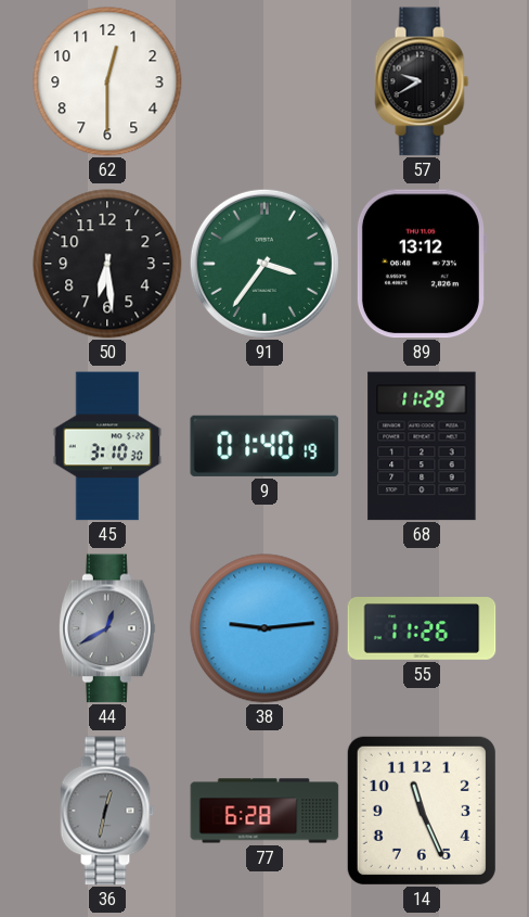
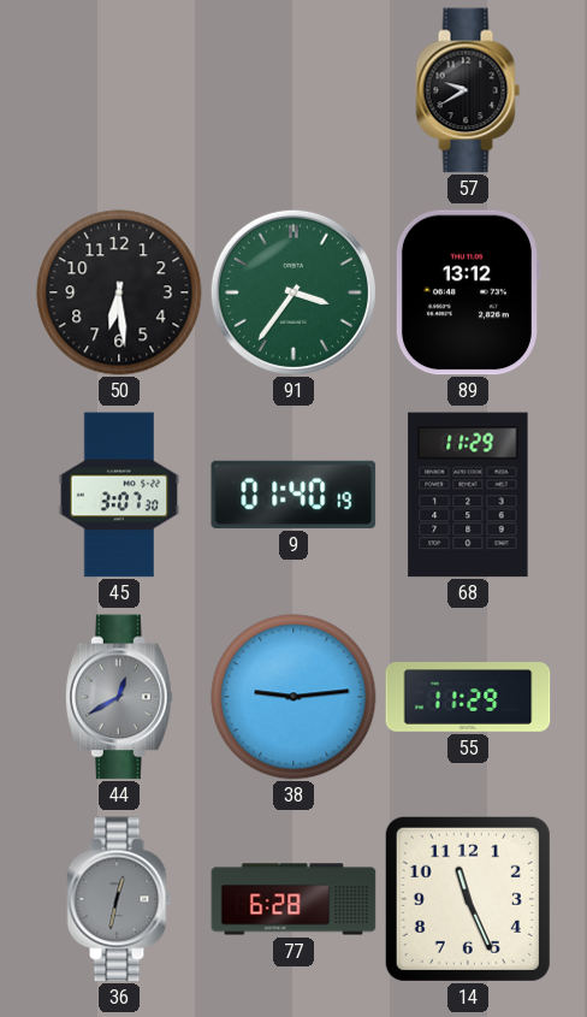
62: 12:30 -> none
45: 3:10 -> 3:07
55: 11:26 -> 11:29
